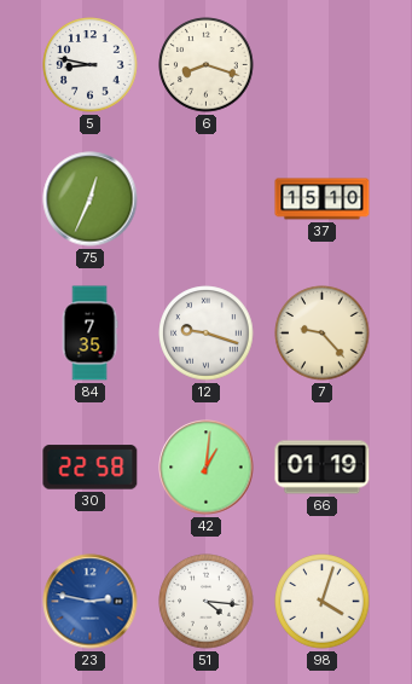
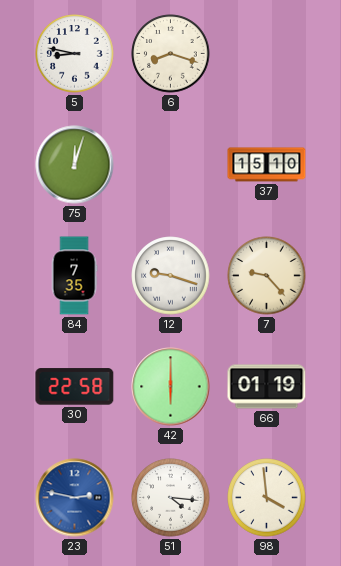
75: 12:34 -> 12:03
42: 1:01 -> 6:00
98: 4:03 -> 3:59
